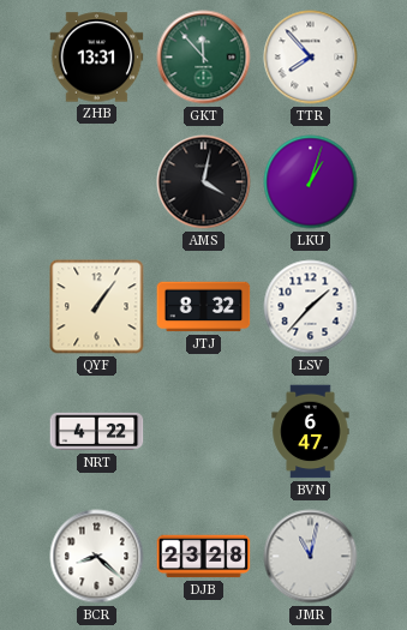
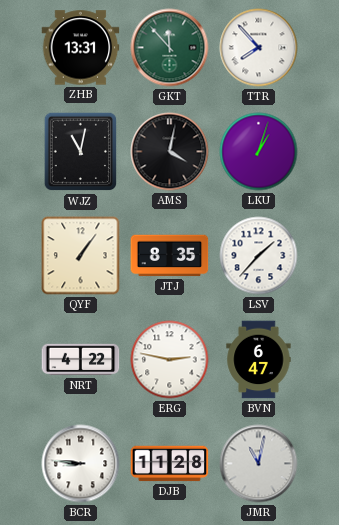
WJZ: none -> 11:02
JTJ: 8:32 -> 8:35
ERG: none -> 2:47
BCR: 8:22 -> 8:46
DJB: 23:28 -> 11:28
